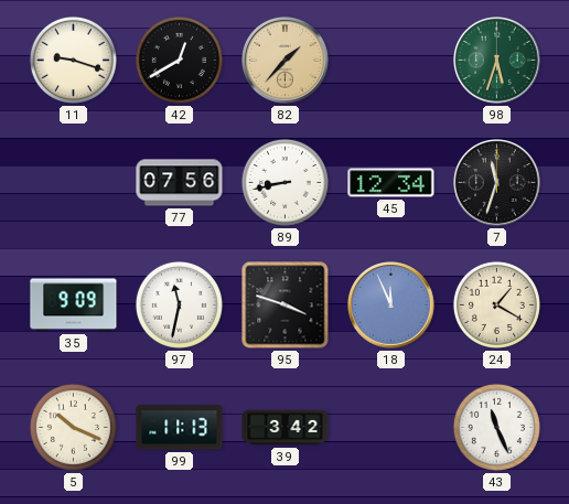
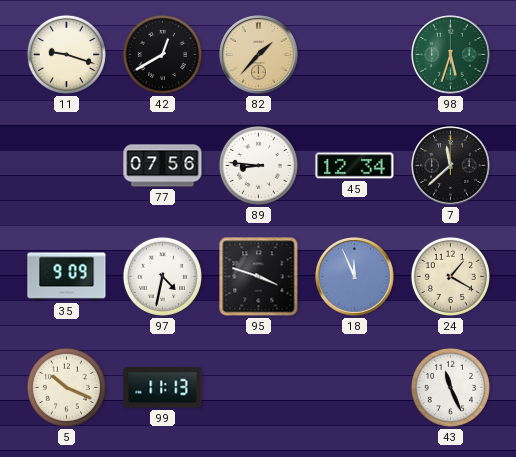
89: 8:43 -> 8:46
7: 11:33 -> 11:38
97: 11:32 -> 4:32
39: 3:42 -> none
